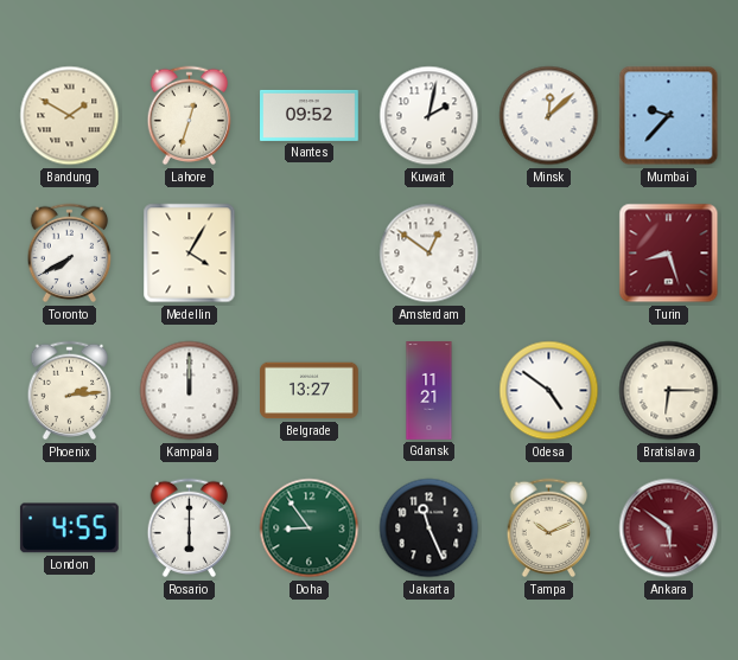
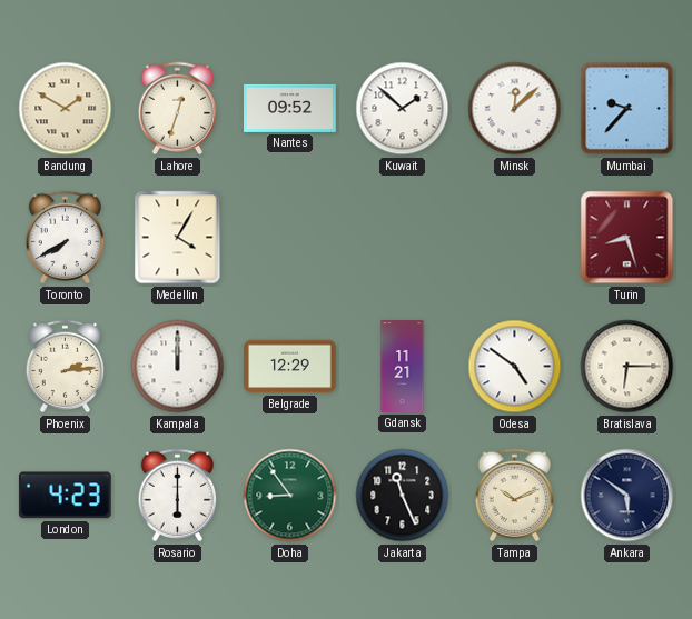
Kuwait: 2:02 -> 1:52
Amsterdam: 12:51 -> none
Belgrade: 13:27 -> 12:29
London: 4:55 -> 4:23
Ankara dial: burgundy -> navy
